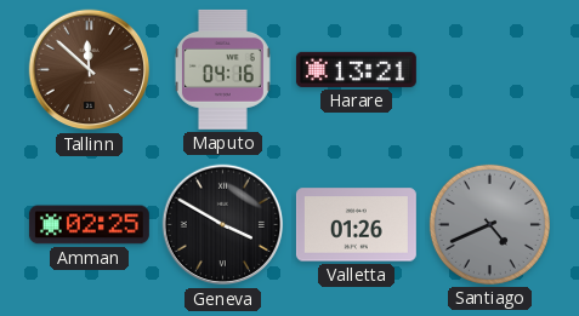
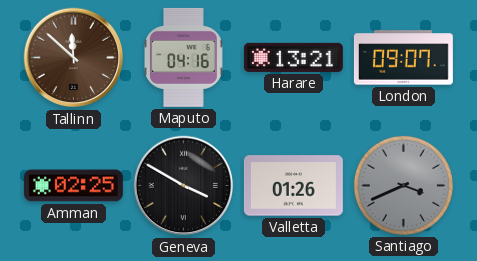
London: none -> 09:07
Santiago: 4:41 -> 3:41
